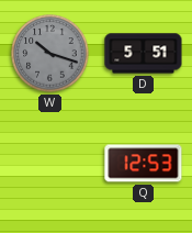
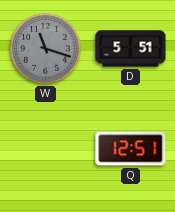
W: 10:18 -> 11:18
Q: 12:53 -> 12:51
